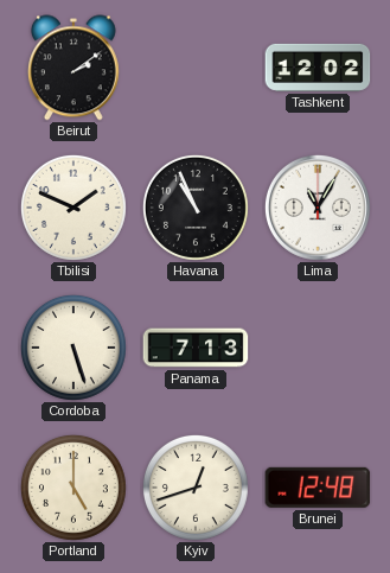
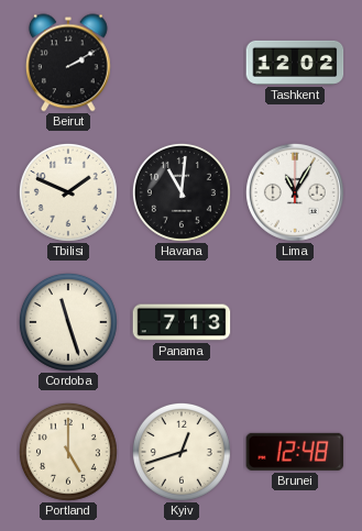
Beirut: 2:09 -> 2:10
Havana: 10:56 -> 11:01
Cordoba: 5:27 -> 11:27
